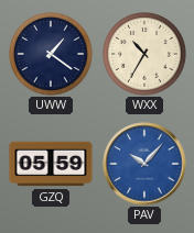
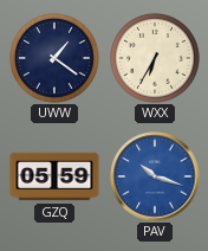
WXX: 10:35 -> 6:35
PAV: 10:07 -> 10:18
